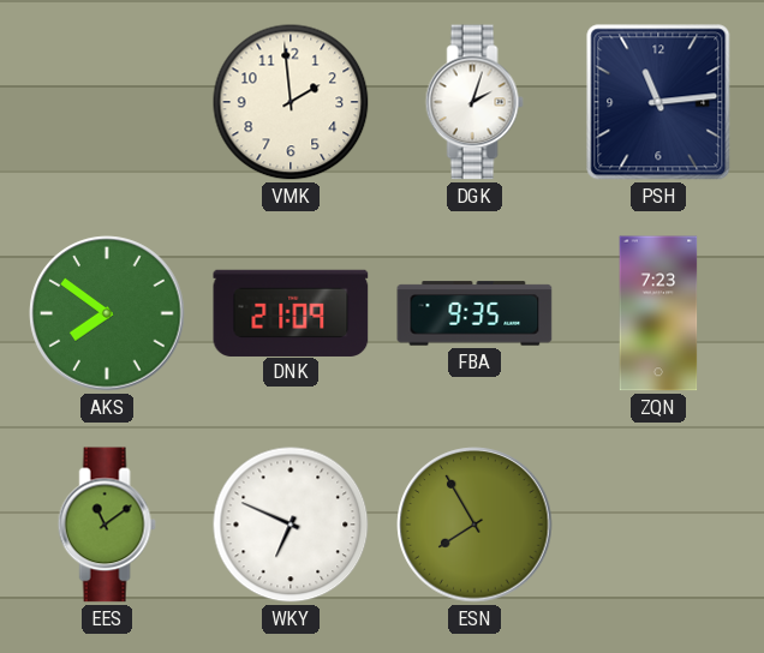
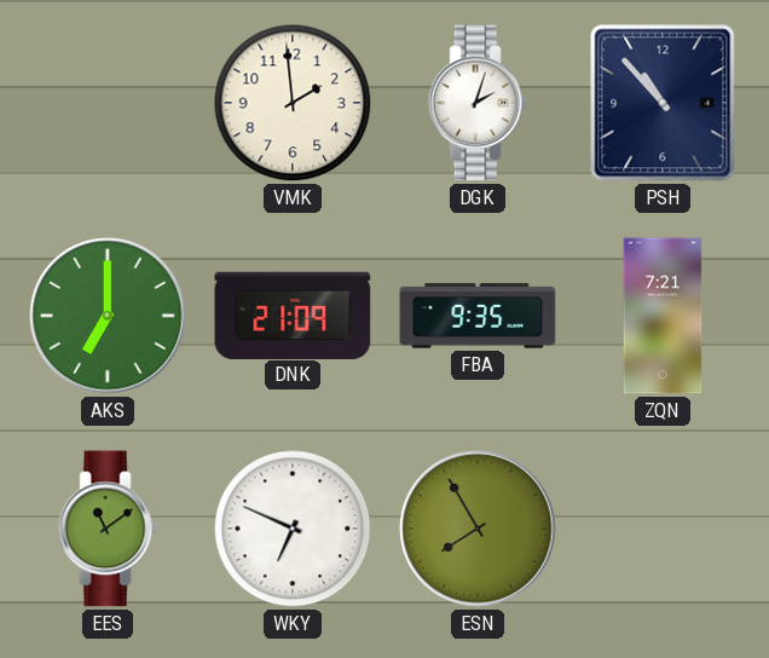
PSH: 11:14 -> 10:53
AKS: 7:51 -> 7:00
ZQN: 7:23 -> 7:21
